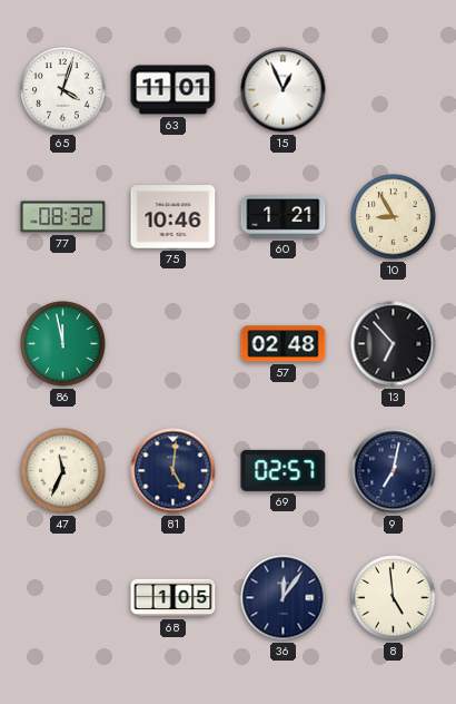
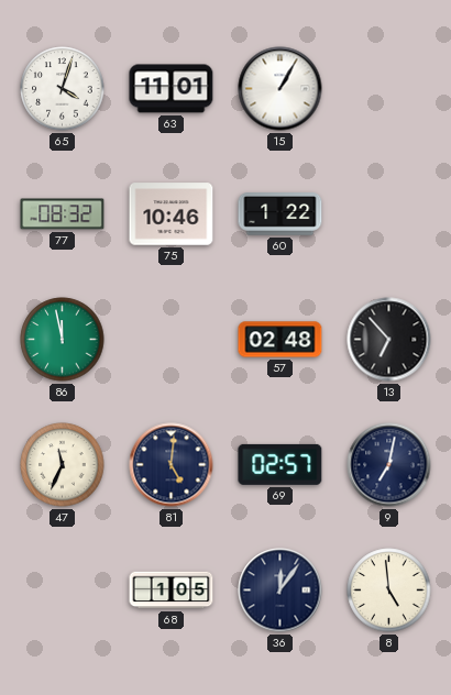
15: 12:56 -> 1:05
60: 1:21 -> 1:22
10: 8:55 -> none
